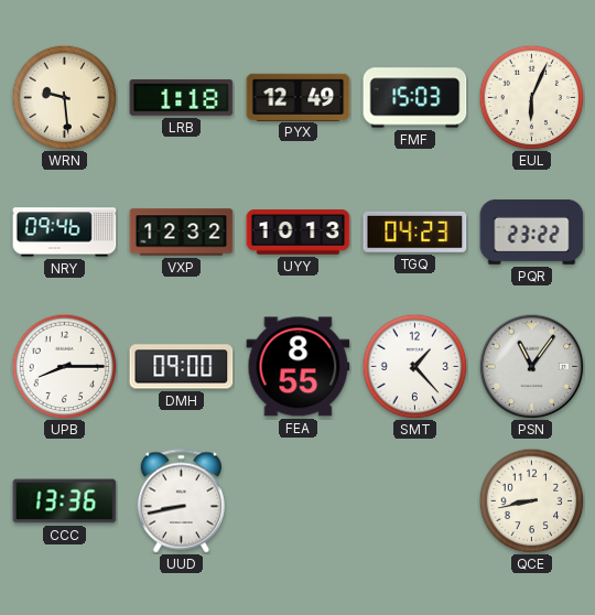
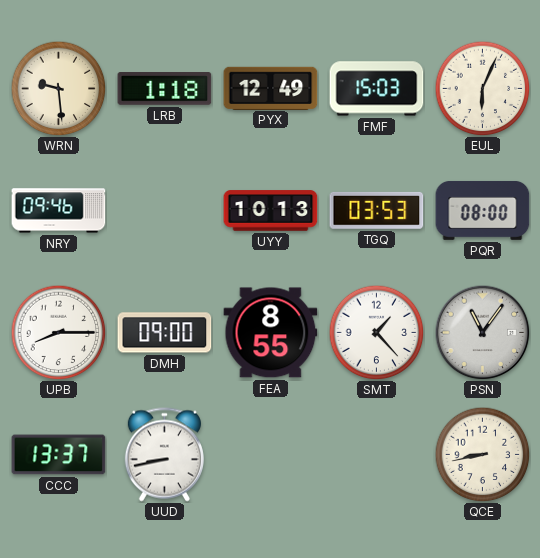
VXP: 12:32 -> none
TGQ: 04:23 -> 03:53
PQR: 23:22 -> 08:00
CCC: 13:36 -> 13:37
